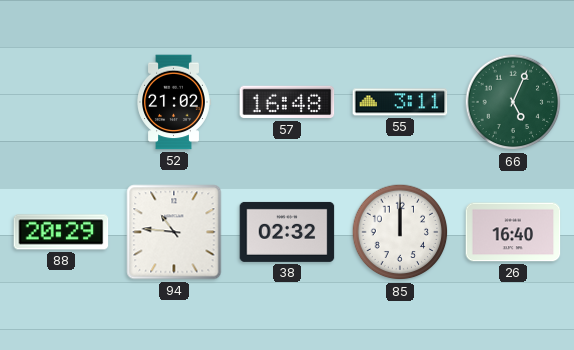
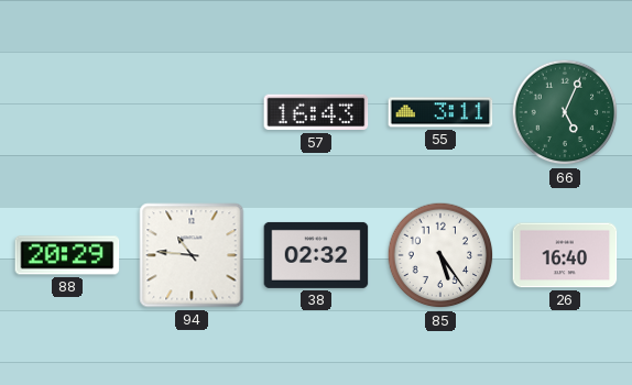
52: 21:02 -> none
57: 16:48 -> 16:43
85: 12:00 -> 5:24
